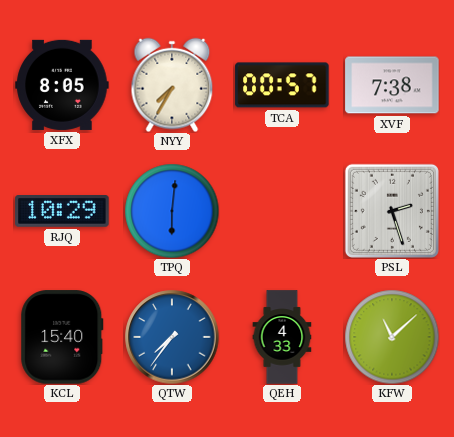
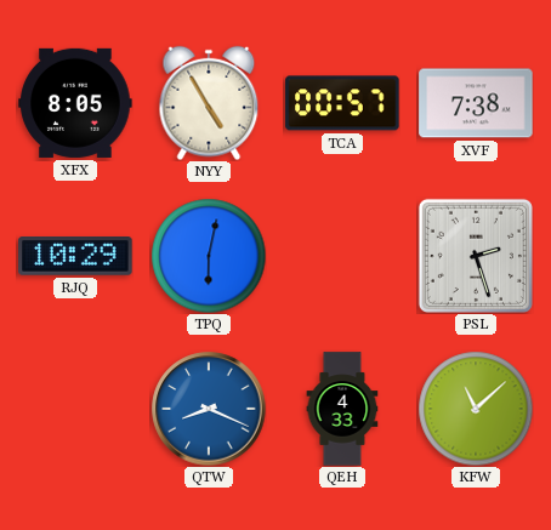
NYY: 7:35 -> 4:55
TPQ: 6:01 -> 6:02
KCL: 15:40 -> none
QTW: 7:36 -> 8:19
